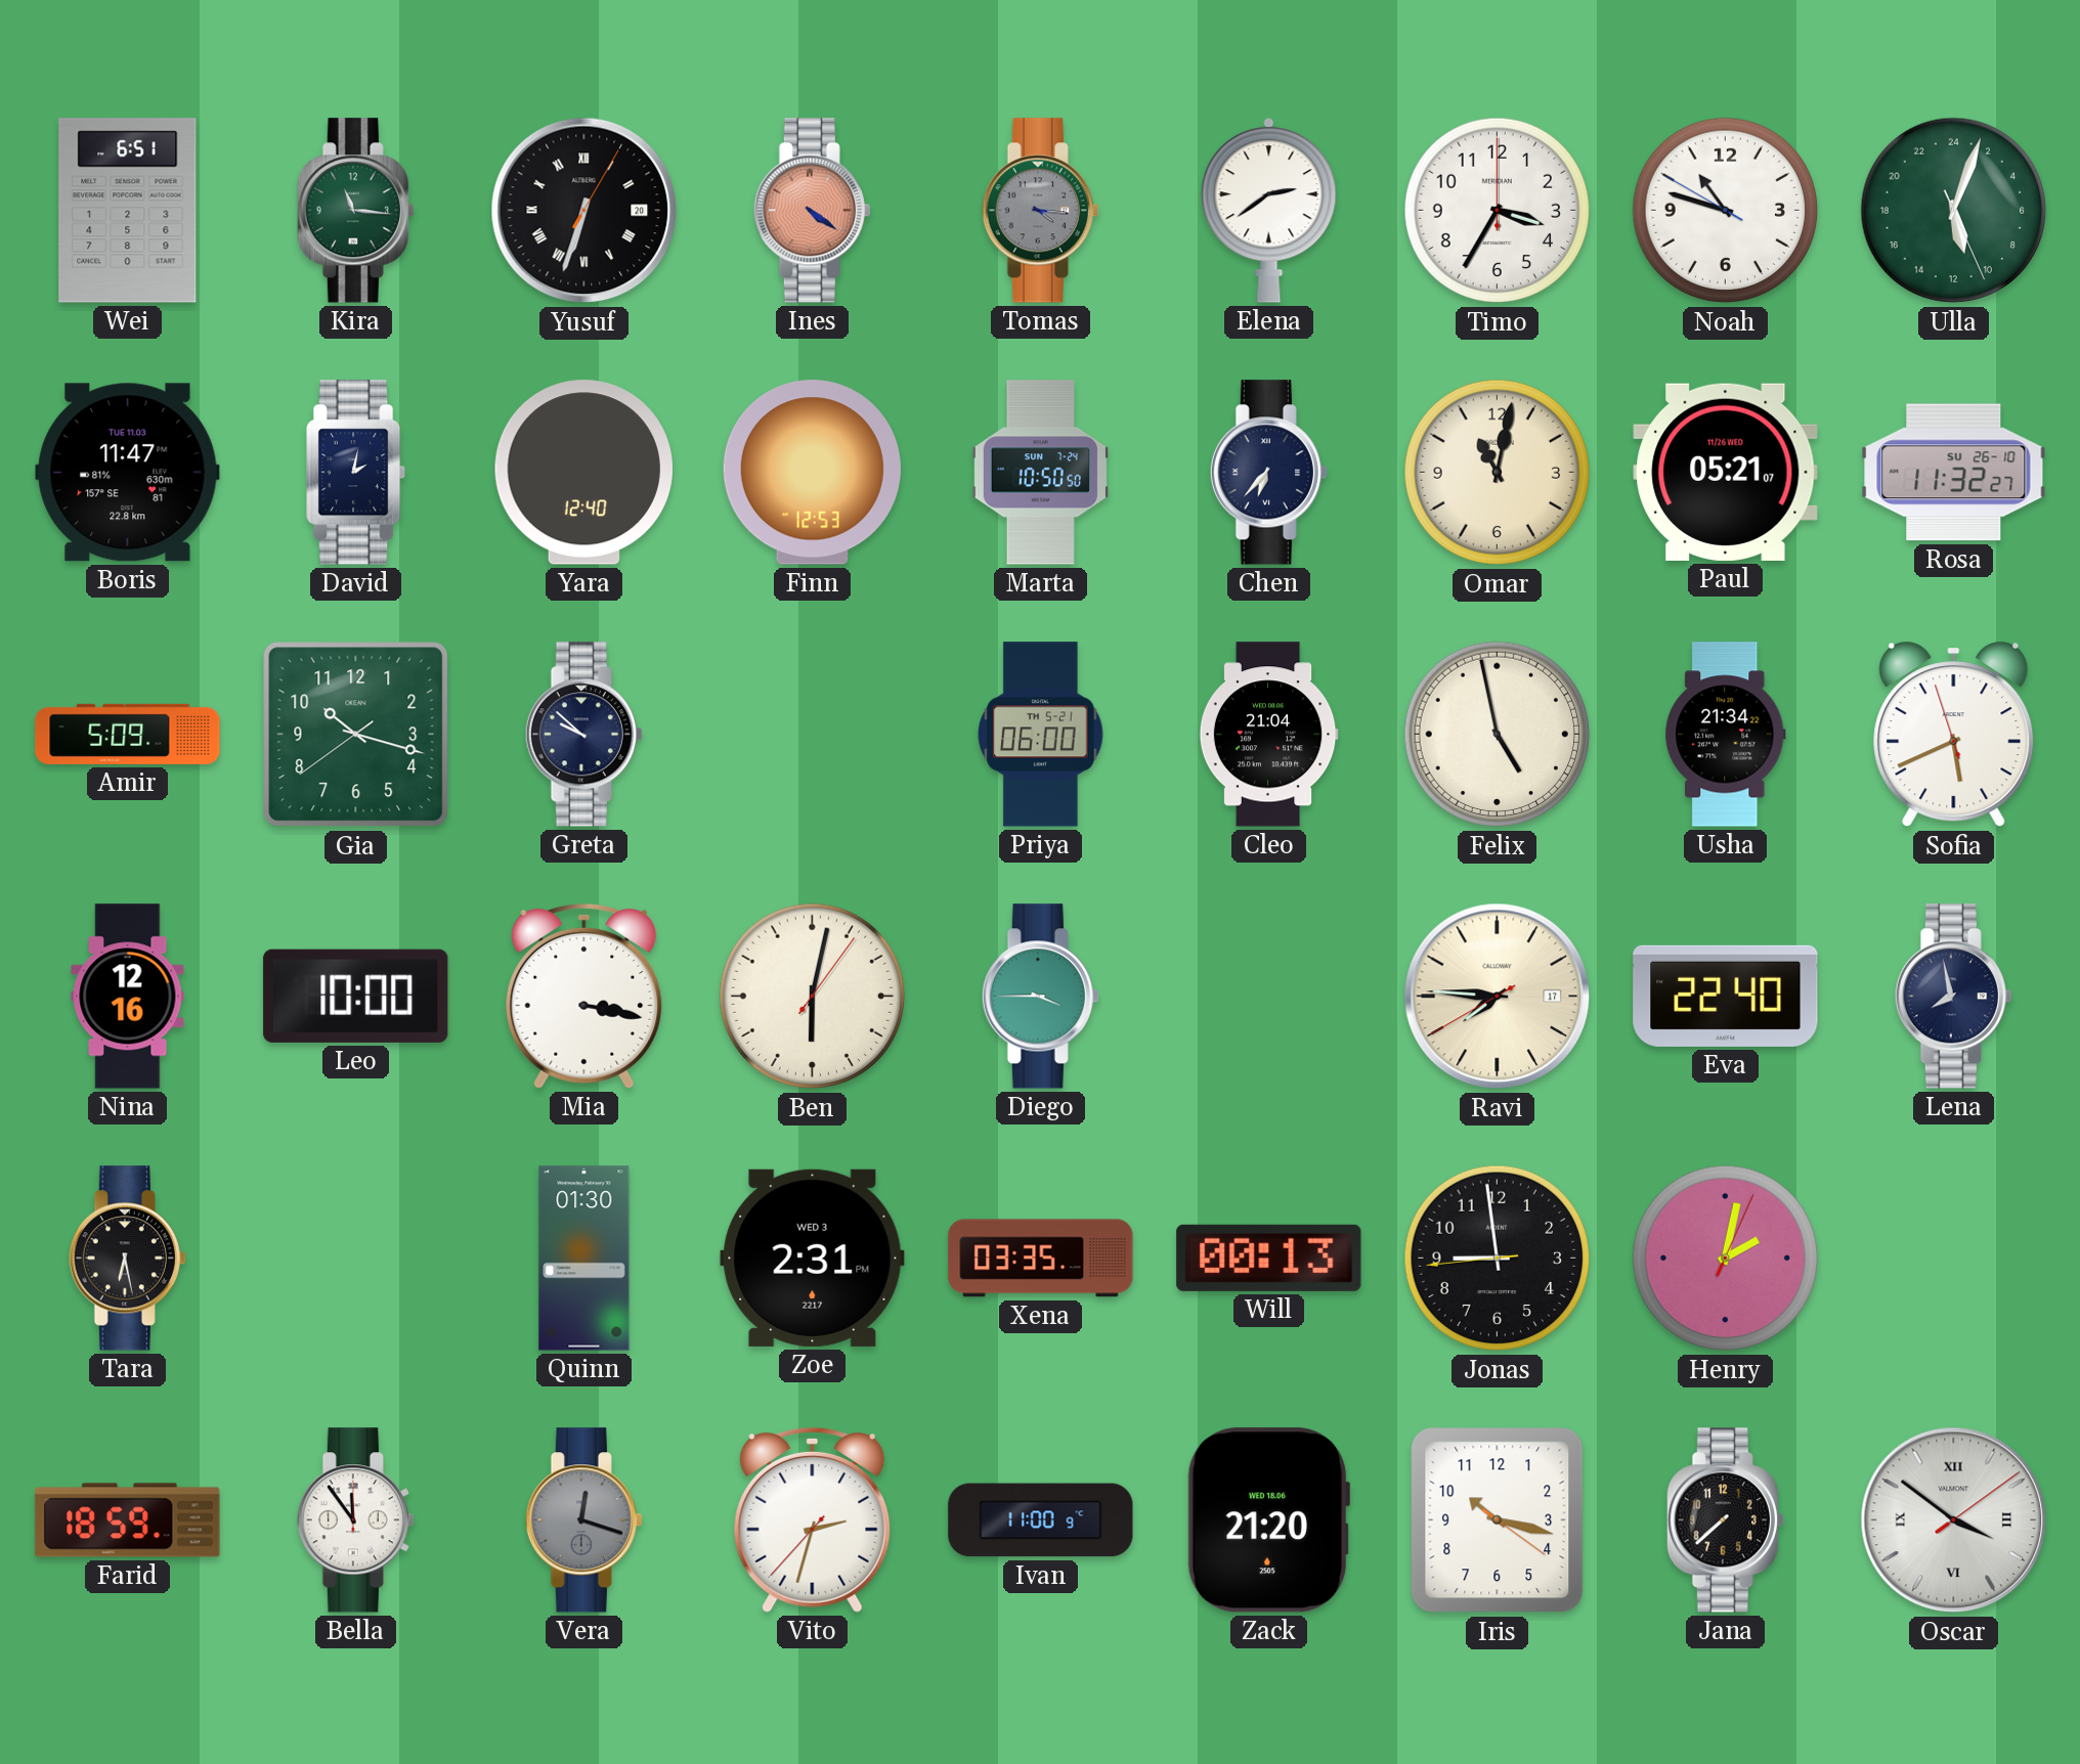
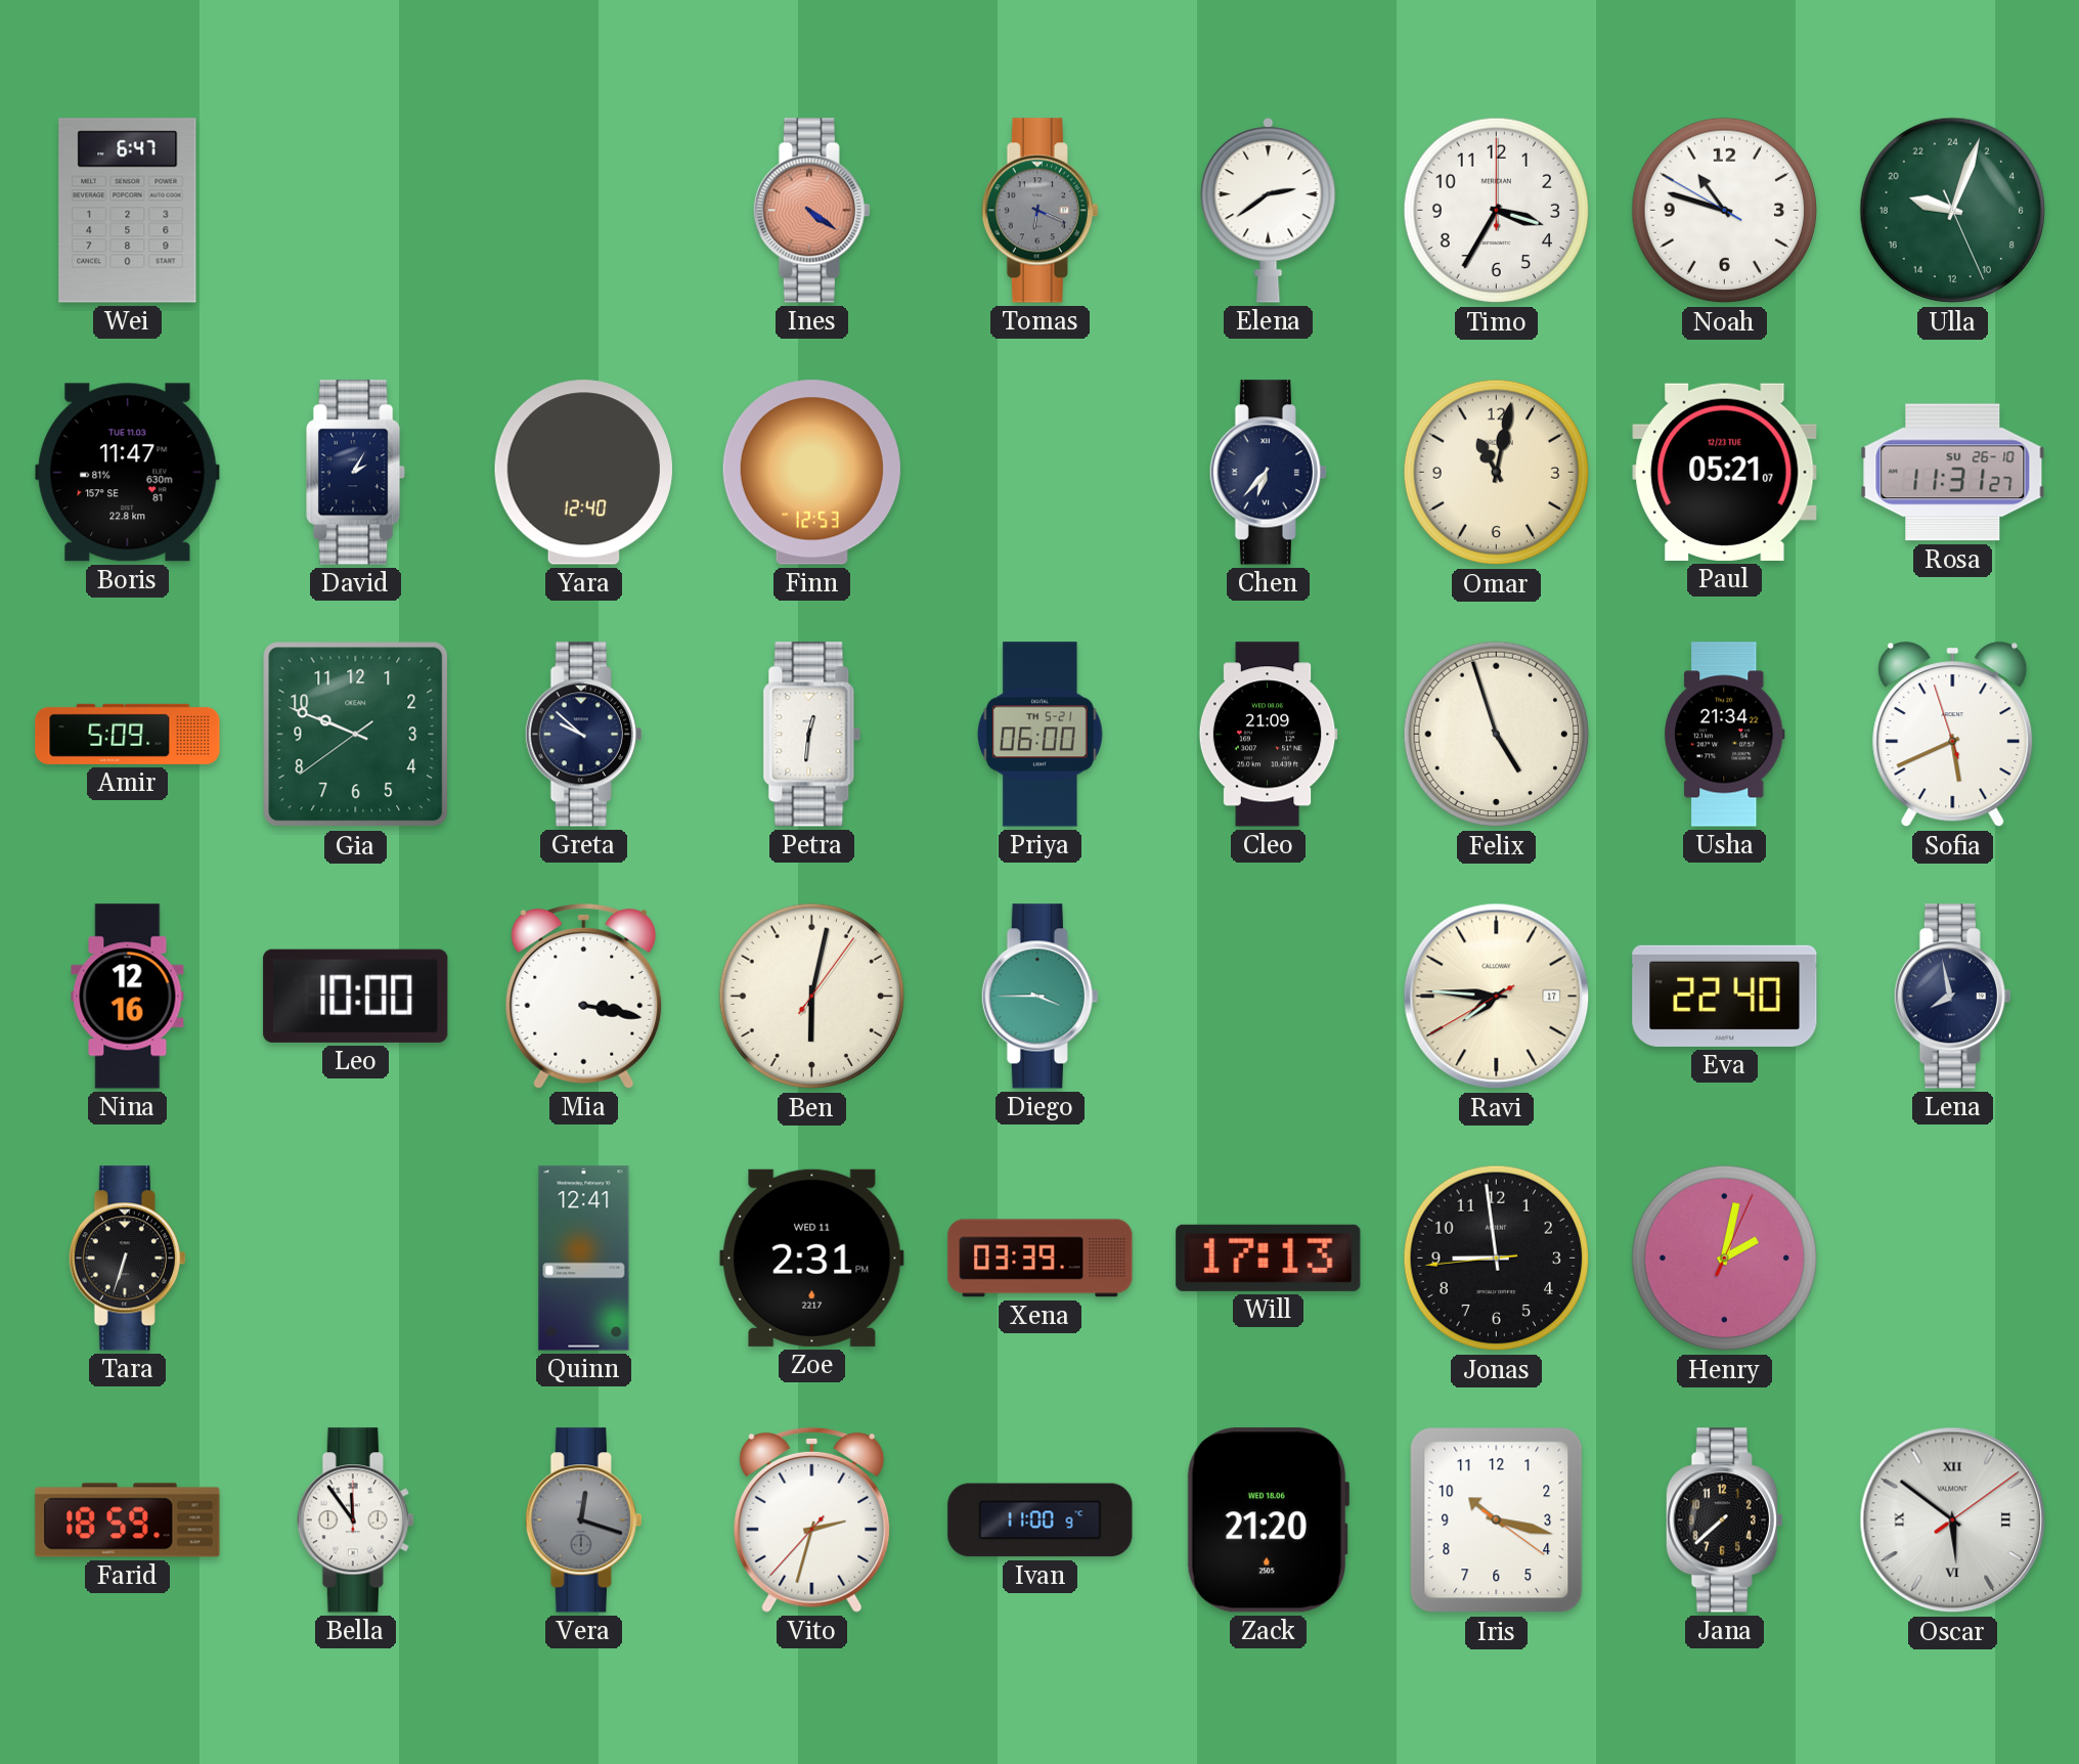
Wei: 6:51 -> 6:47
Kira: 11:16 -> none
Yusuf: 6:33 -> none
Tomas: 4:16 -> 6:19
Ulla: 11:03 -> 19:03
David: 2:02 -> 2:05
Marta: 10:50 -> none
Paul date: 11/26 WED -> 12/23 TUE
Rosa: 11:32 -> 11:31
Gia: 10:17 -> 9:48
Petra: none -> 12:31
Cleo: 21:04 -> 21:09
Felix: 4:58 -> 4:57
Tara: 6:28 -> 6:33
Quinn: 01:30 -> 12:41
Zoe date: WED 3 -> WED 11
Xena: 03:35 -> 03:39
Will: 00:13 -> 17:13
Oscar: 3:51 -> 5:51
